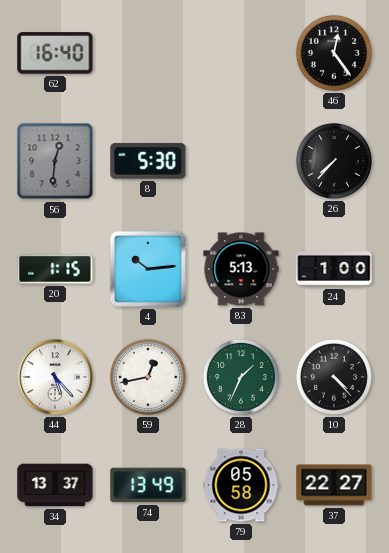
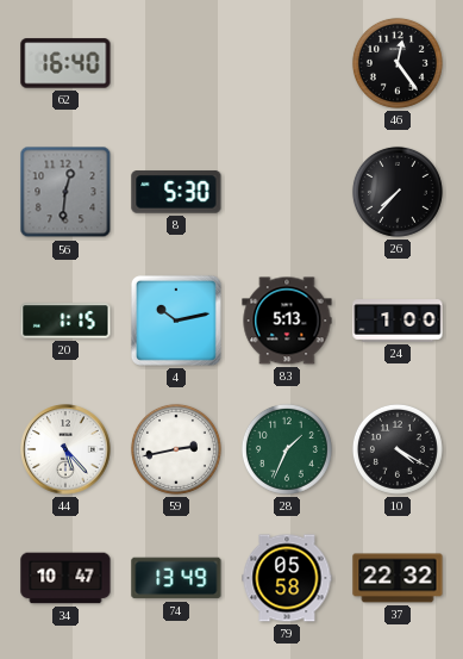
4: 10:14 -> 10:13
59: 12:43 -> 2:43
10: 4:23 -> 4:20
34: 13:37 -> 10:47
37: 22:27 -> 22:32
